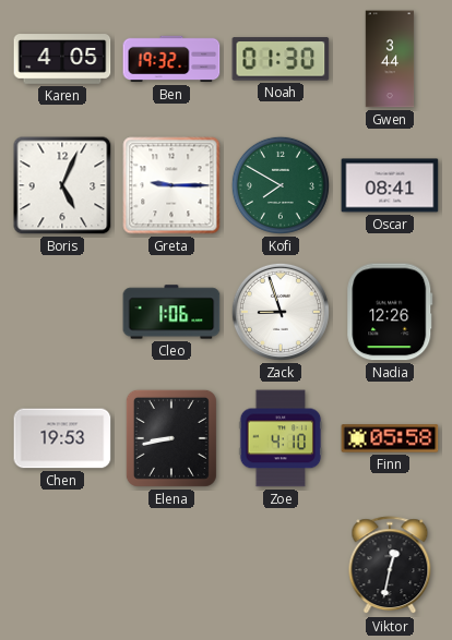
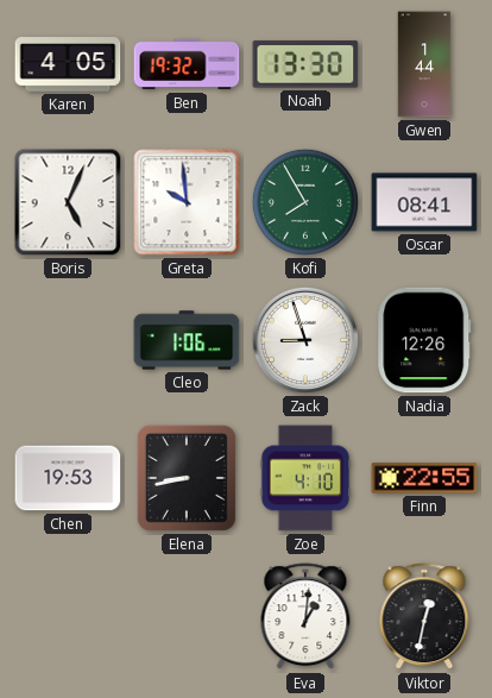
Noah: 01:30 -> 13:30
Gwen: 3:44 -> 1:44
Greta: 9:15 -> 9:59
Kofi: 7:50 -> 7:55
Finn: 05:58 -> 22:55
Eva: none -> 1:01
